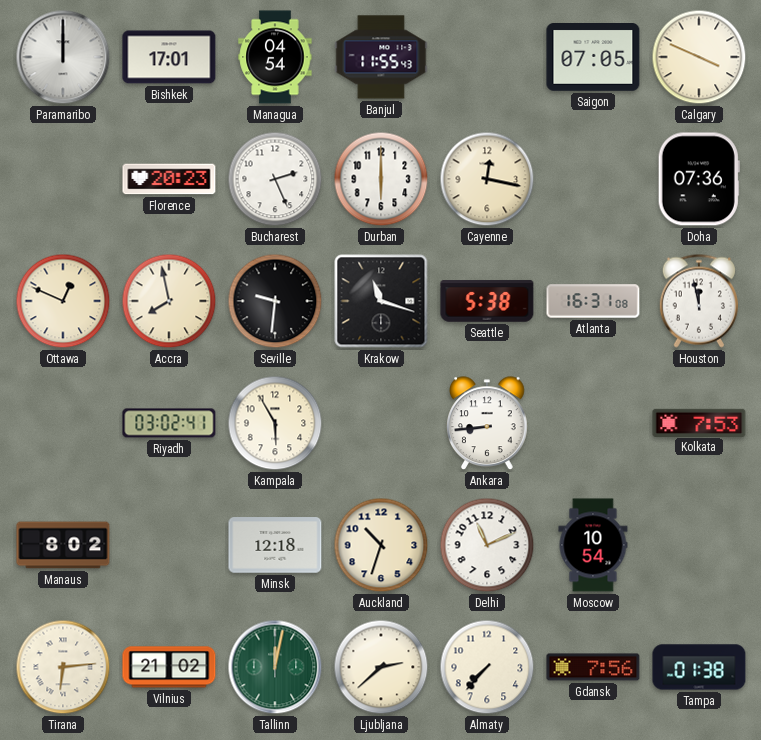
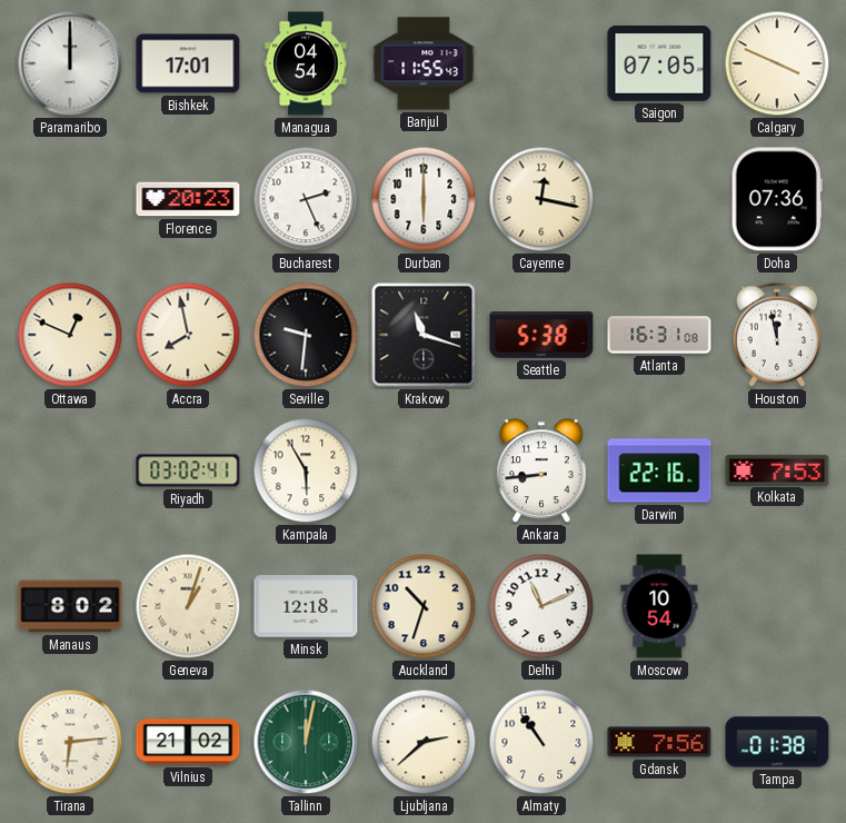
Darwin: none -> 22:16
Geneva: none -> 1:03
Almaty: 7:37 -> 10:54
